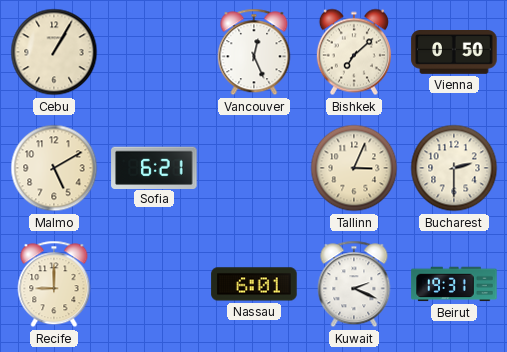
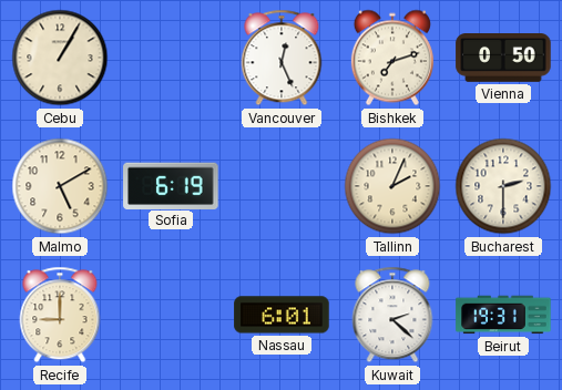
Bishkek: 7:08 -> 7:12
Sofia: 6:21 -> 6:19
Tallinn: 3:04 -> 2:04
Kuwait: 2:19 -> 2:22
